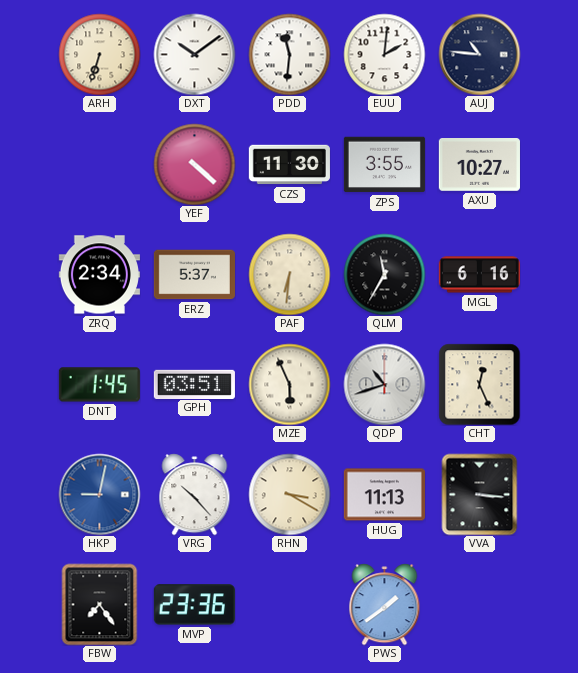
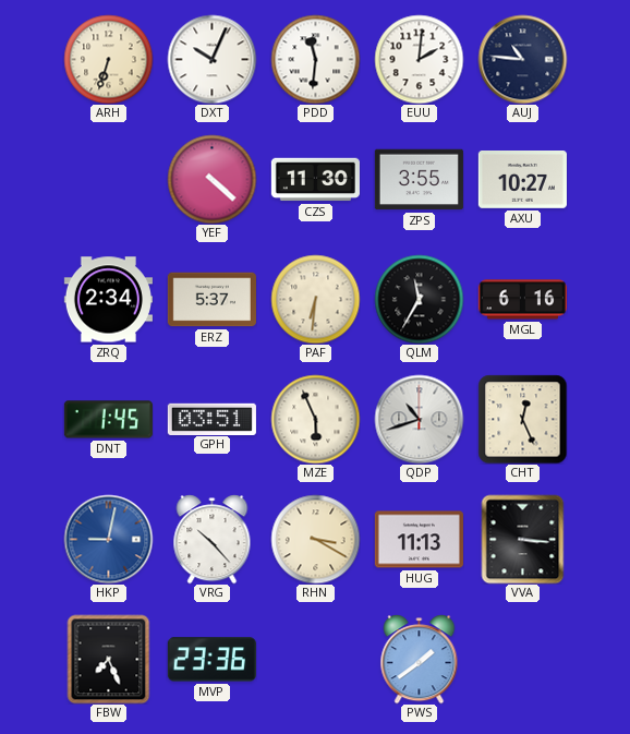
DXT: 10:09 -> 10:04
FBW: 7:24 -> 7:26
